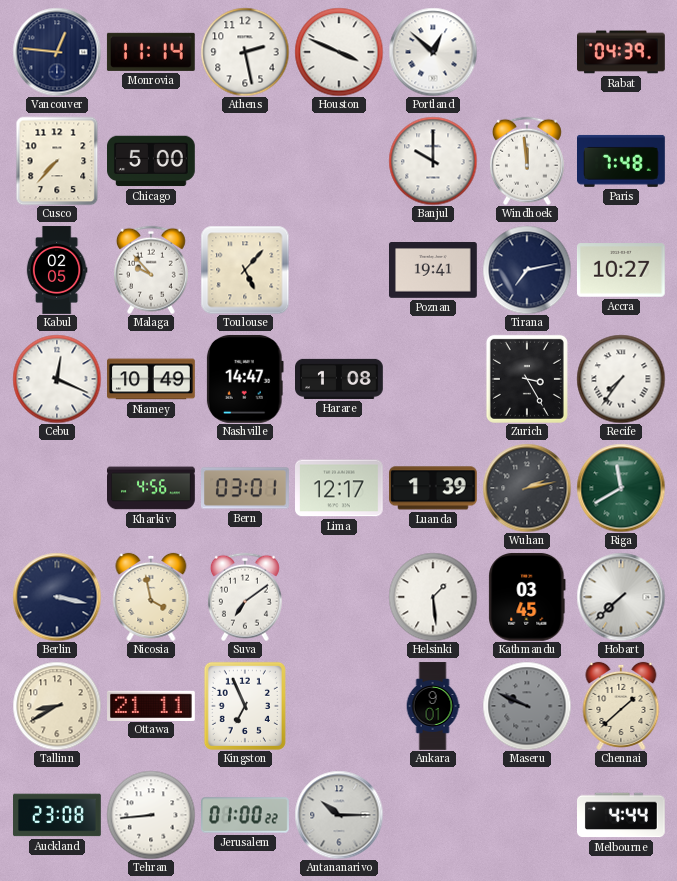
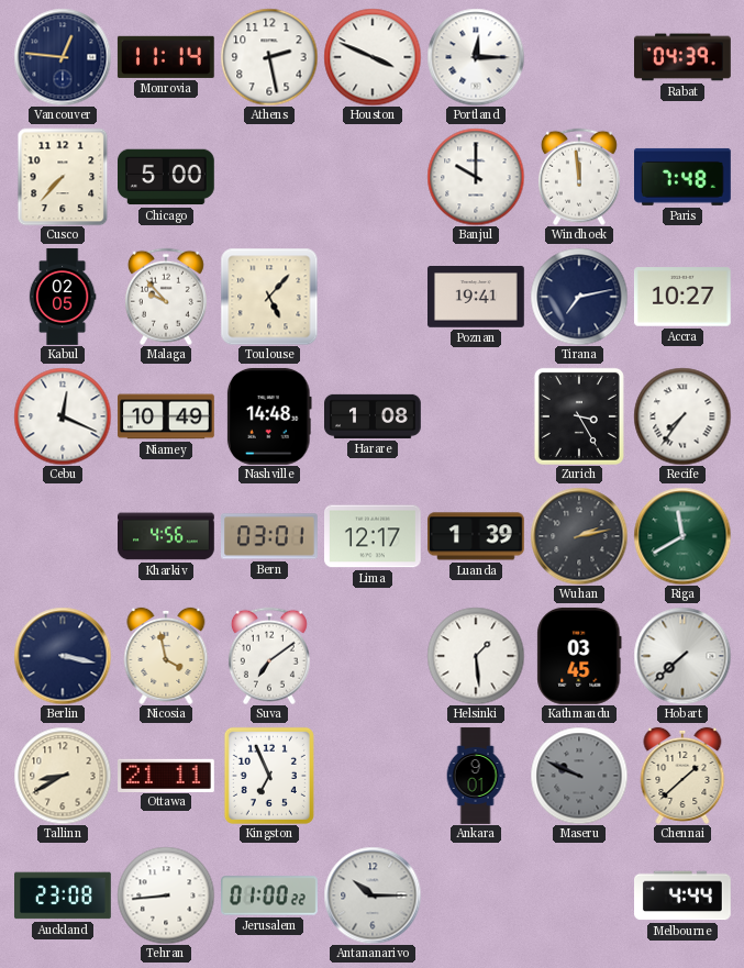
Portland: 12:52 -> 12:15
Nashville: 14:47 -> 14:48
